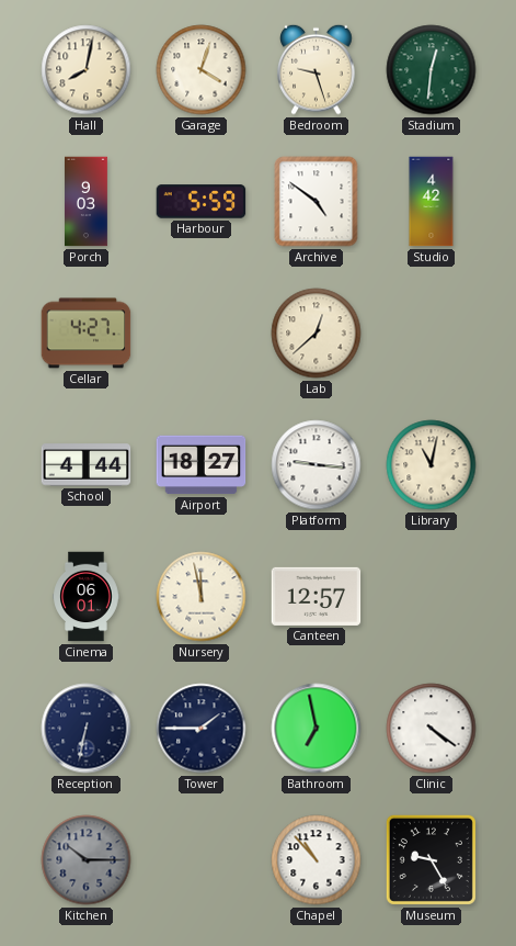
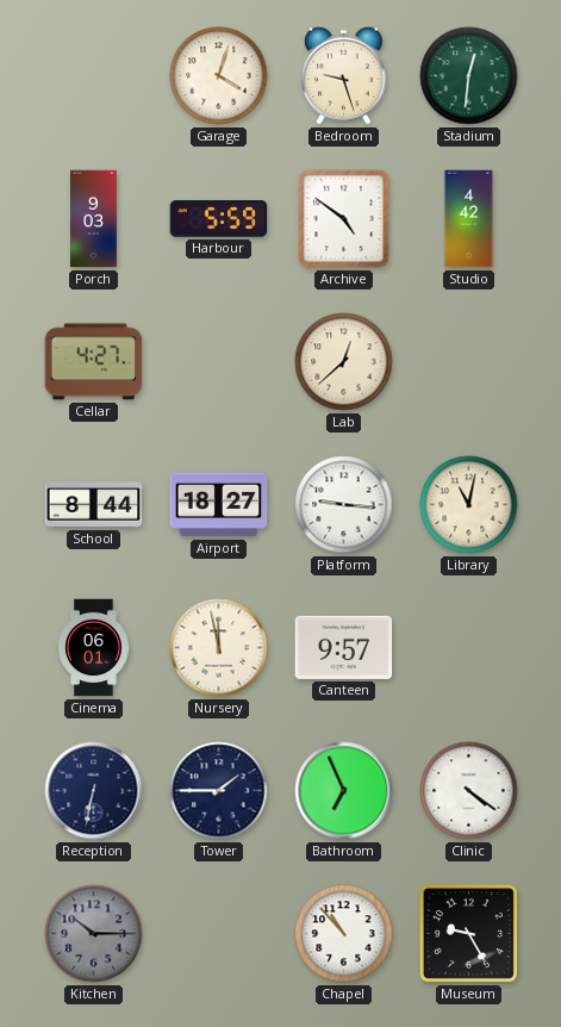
Hall: 8:02 -> none
School: 4:44 -> 8:44
Canteen: 12:57 -> 9:57
Bathroom: 6:58 -> 6:56
